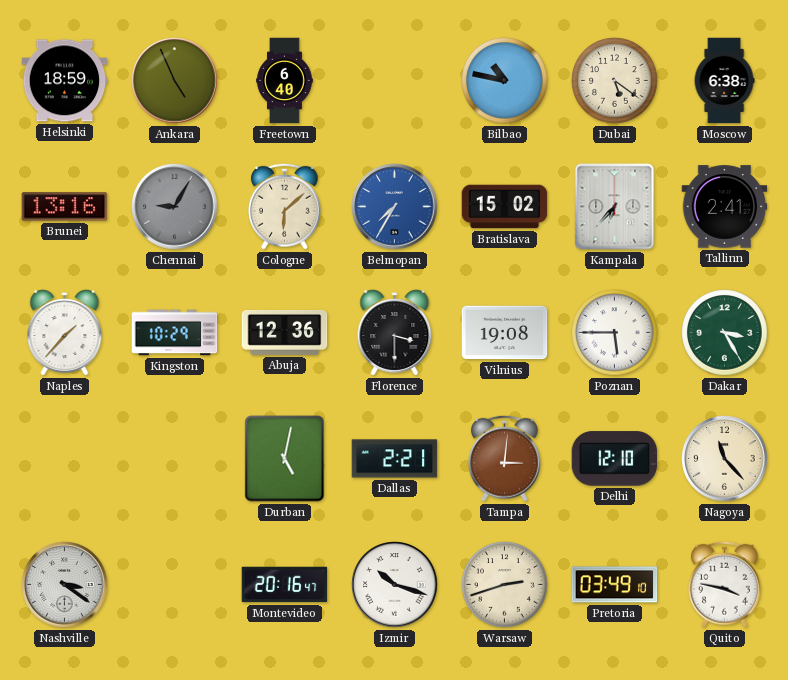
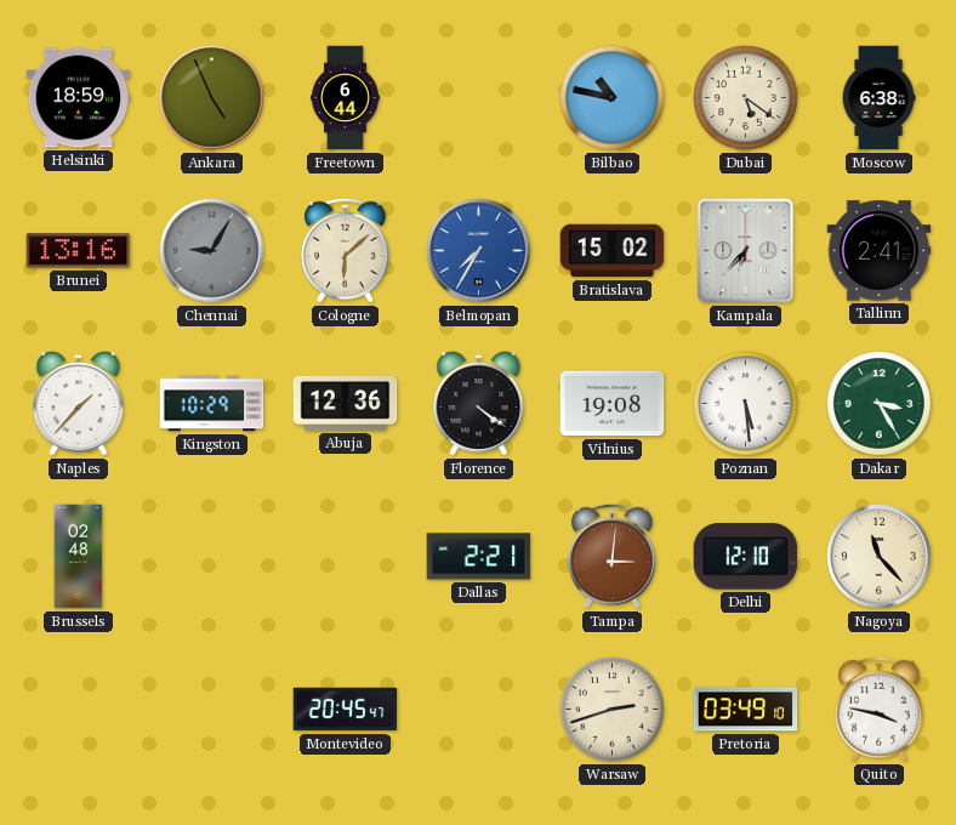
Freetown: 6:40 -> 6:44
Florence: 3:30 -> 4:21
Poznan: 5:45 -> 5:29
Brussels: none -> 02:48
Durban: 5:02 -> none
Nashville: 3:21 -> none
Montevideo: 20:16 -> 20:45
Izmir: 10:18 -> none
